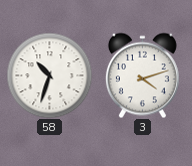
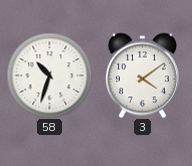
3: 4:12 -> 4:09
